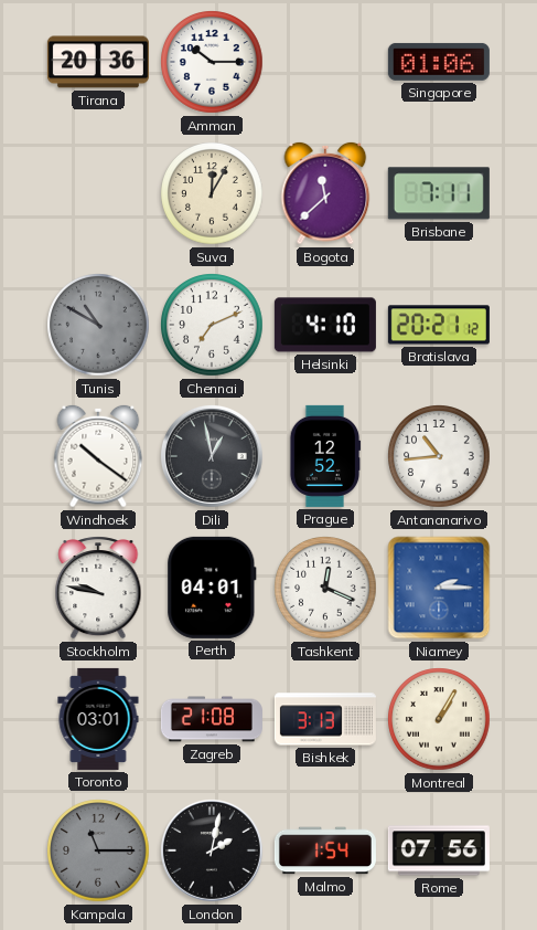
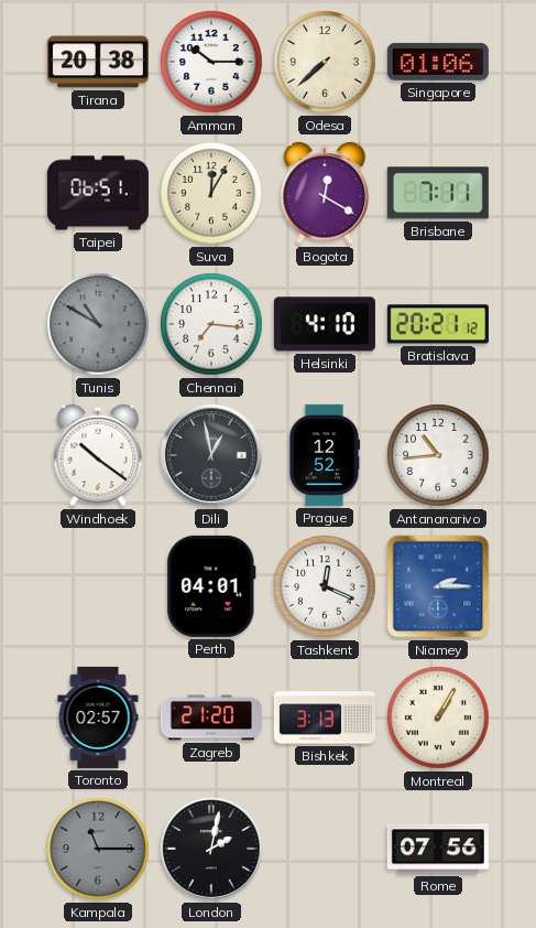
Tirana: 20:36 -> 20:38
Odesa: none -> 7:38
Taipei: none -> 06:51
Bogota: 11:38 -> 12:20
Chennai: 7:11 -> 7:16
Stockholm: 9:47 -> none
Toronto: 03:01 -> 02:57
Zagreb: 21:08 -> 21:20
Malmo: 1:54 -> none
